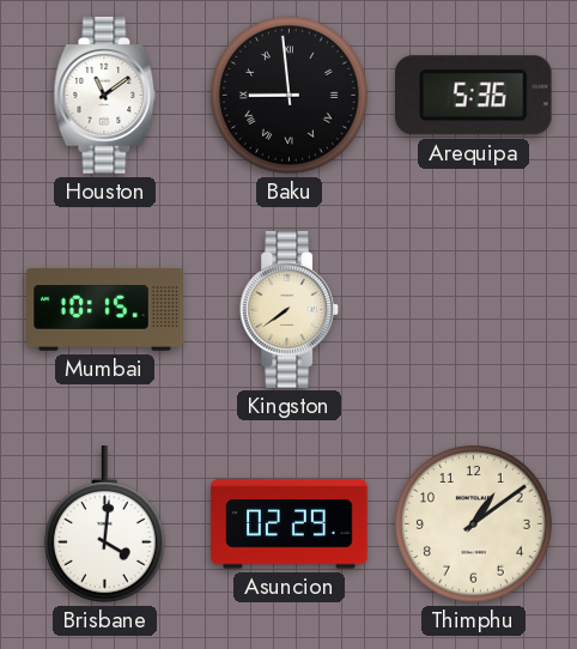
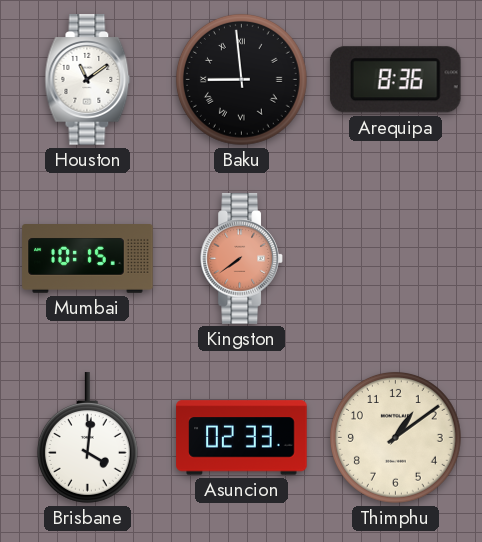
Arequipa: 5:36 -> 8:36
Kingston dial: cream -> salmon
Asuncion: 02:29 -> 02:33
